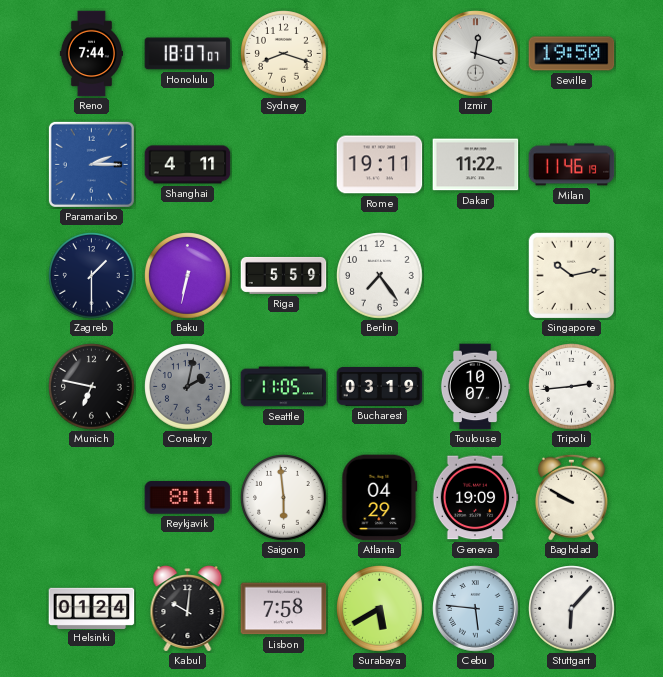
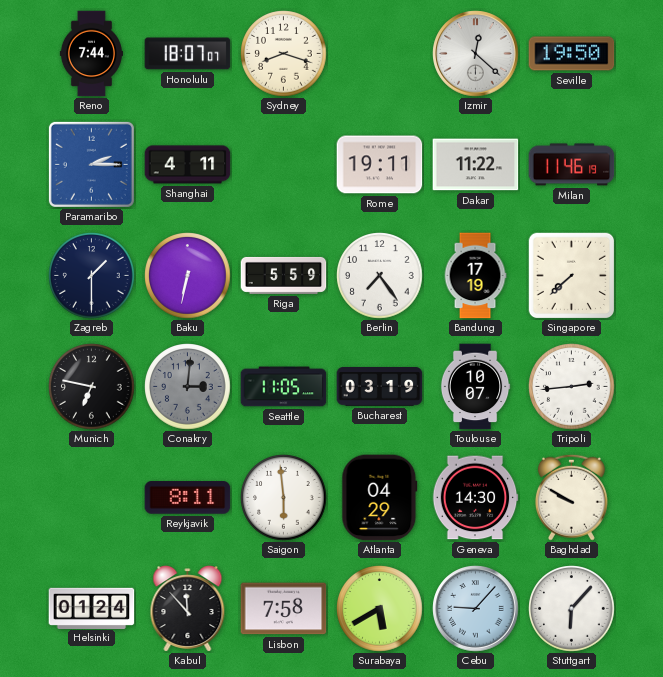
Izmir: 12:18 -> 12:22
Bandung: none -> 17:19
Singapore: 10:13 -> 7:38
Conakry: 2:02 -> 3:01
Geneva: 19:09 -> 14:30
Kabul: 10:01 -> 11:53
Cebu: 5:46 -> 9:07
